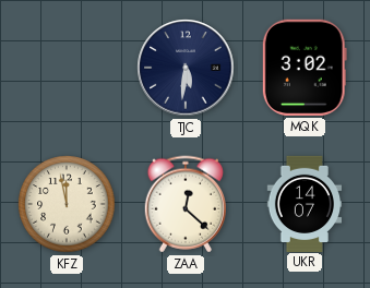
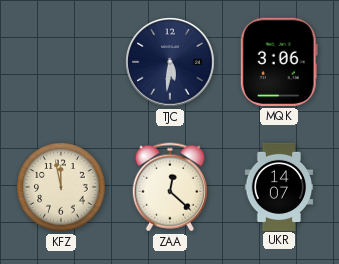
MQK: 3:02 -> 3:06
